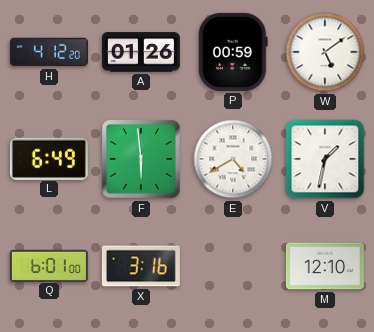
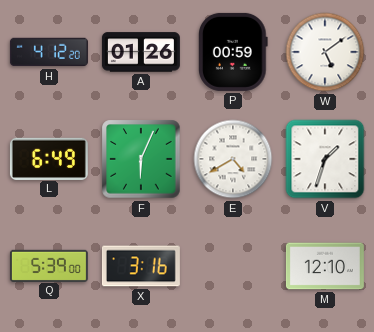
F: 5:59 -> 6:04
V: 1:32 -> 1:33
Q: 6:01 -> 5:39
